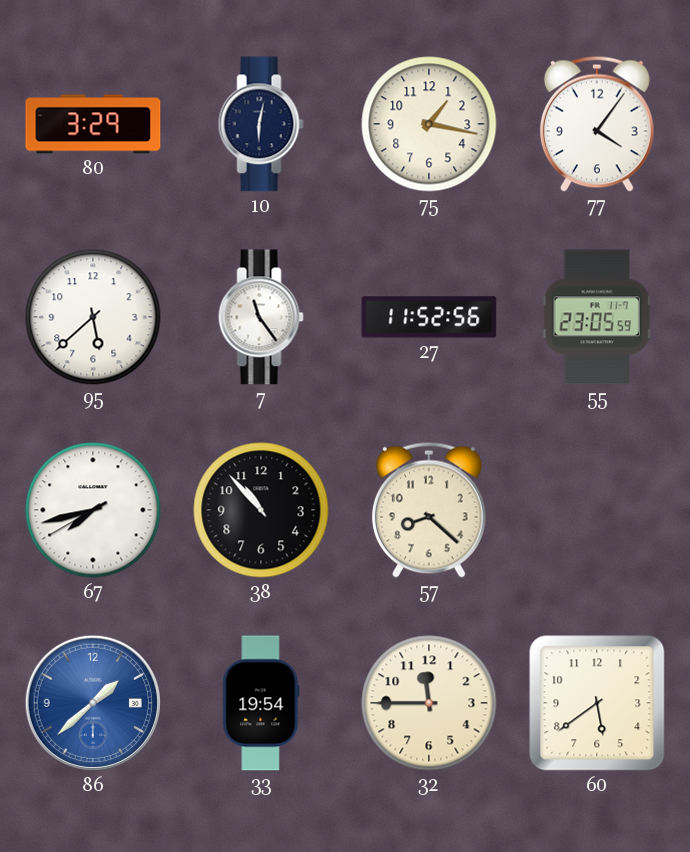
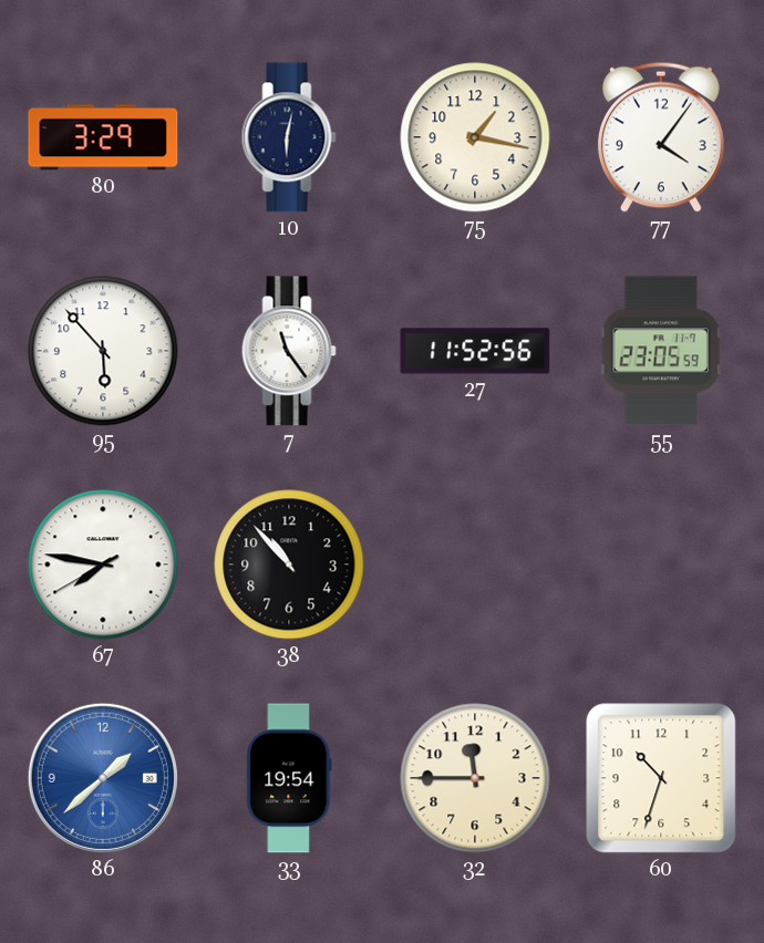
95: 5:38 -> 5:53
67: 7:42 -> 7:46
57: 8:22 -> none
60: 5:39 -> 10:33
